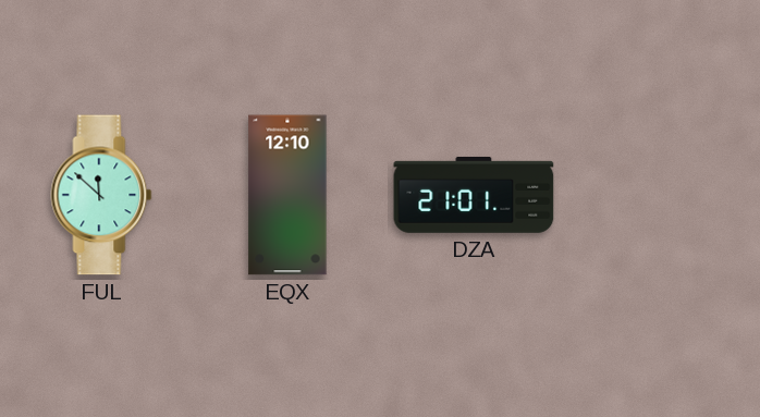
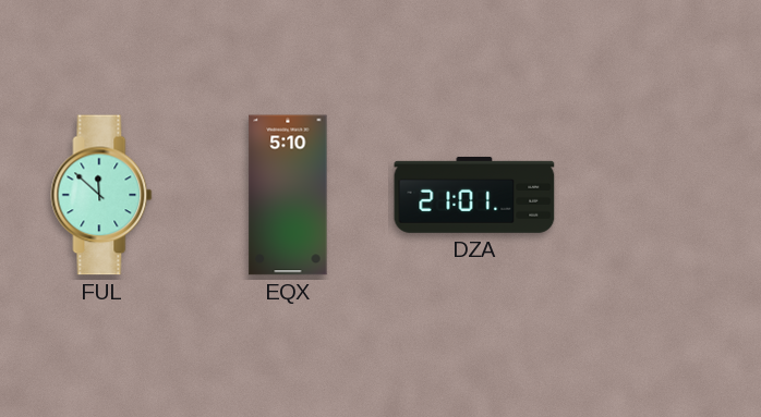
EQX: 12:10 -> 5:10
